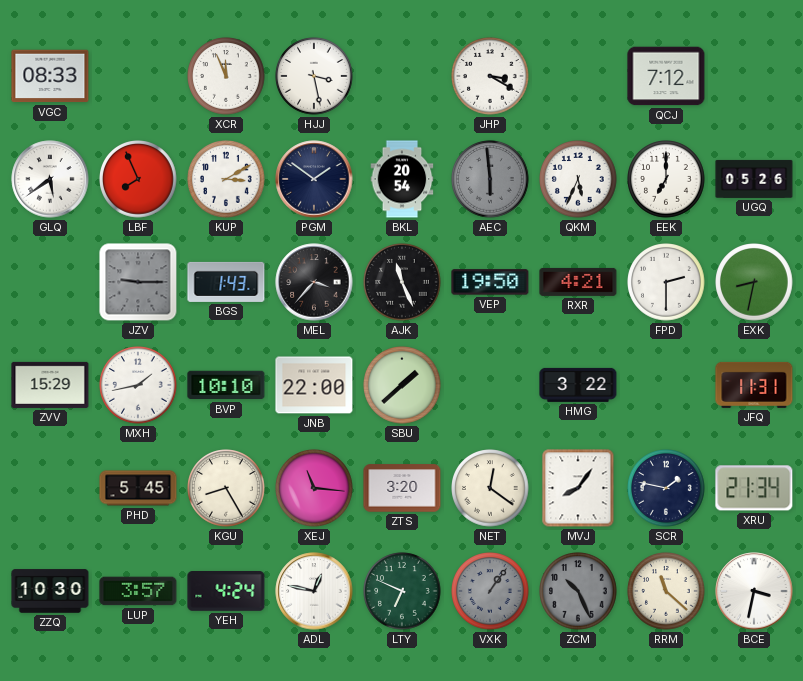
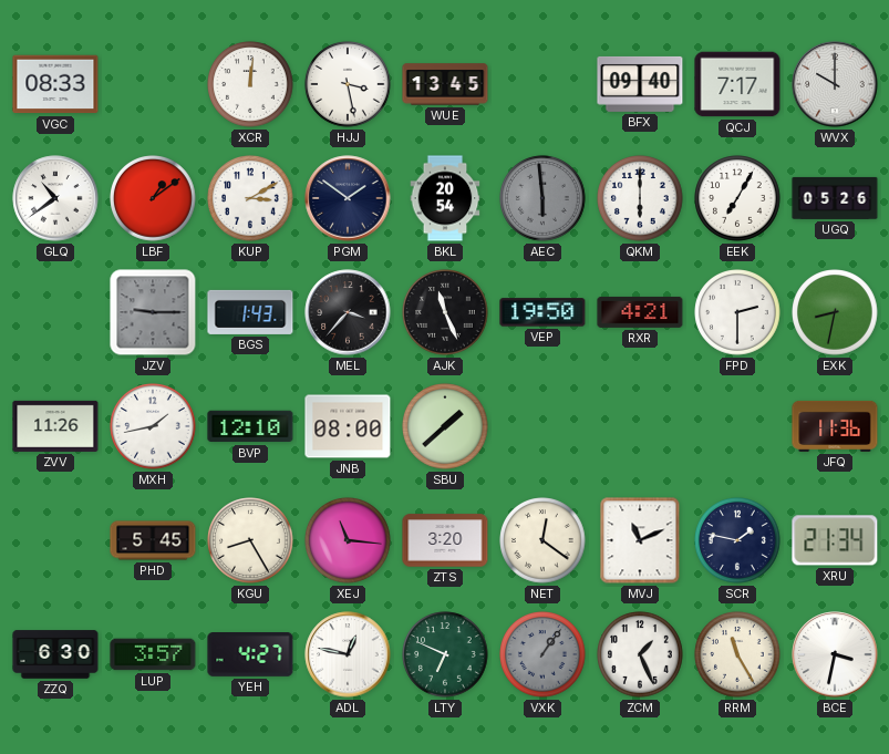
XCR: 11:56 -> 12:01
WUE: none -> 13:45
JHP: 3:20 -> none
BFX: none -> 09:40
QCJ: 7:12 -> 7:17
WVX: none -> 10:00
GLQ: 5:39 -> 10:39
LBF: 7:56 -> 1:09
QKM: 5:34 -> 6:00
EEK: 7:00 -> 7:05
ZVV: 15:29 -> 11:26
BVP: 10:10 -> 12:10
JNB: 22:00 -> 08:00
HMG: 3:22 -> none
JFQ: 11:31 -> 11:36
MVJ: 8:06 -> 11:11
ZZQ: 10:30 -> 6:30
YEH: 4:24 -> 4:27
ZCM: 10:26 -> 1:26
ZCM dial: grey -> white
RRM: 11:22 -> 11:25
